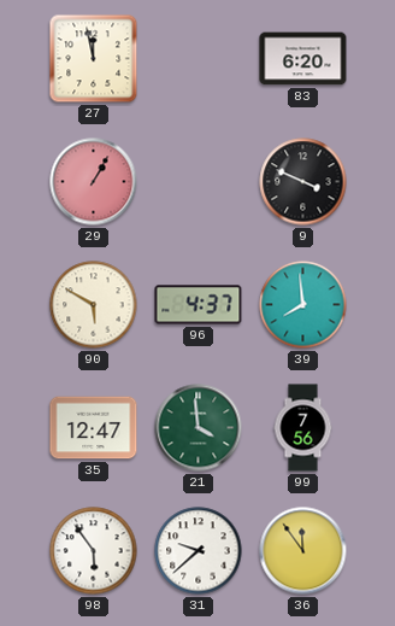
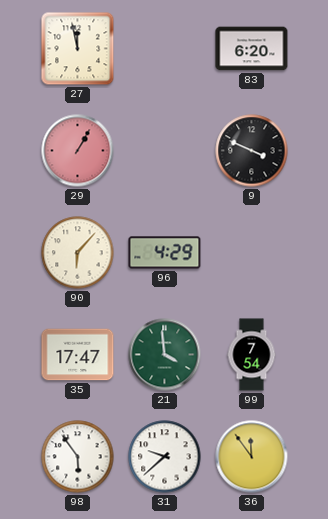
90: 5:50 -> 6:07
96: 4:37 -> 4:29
39: 7:59 -> none
35: 12:47 -> 17:47
99: 7:56 -> 7:54
